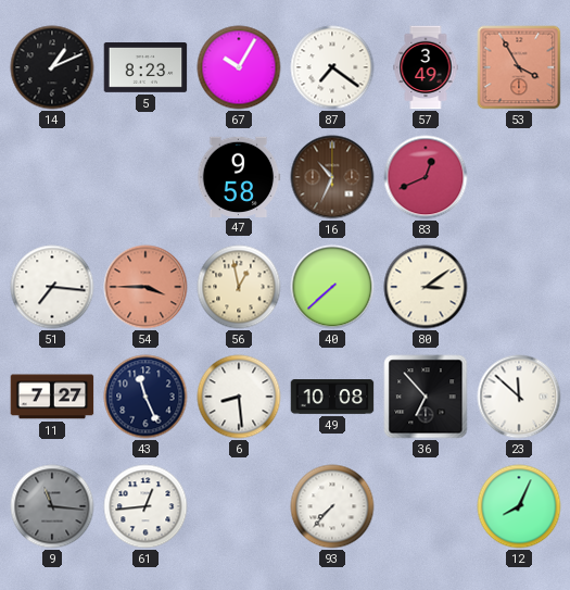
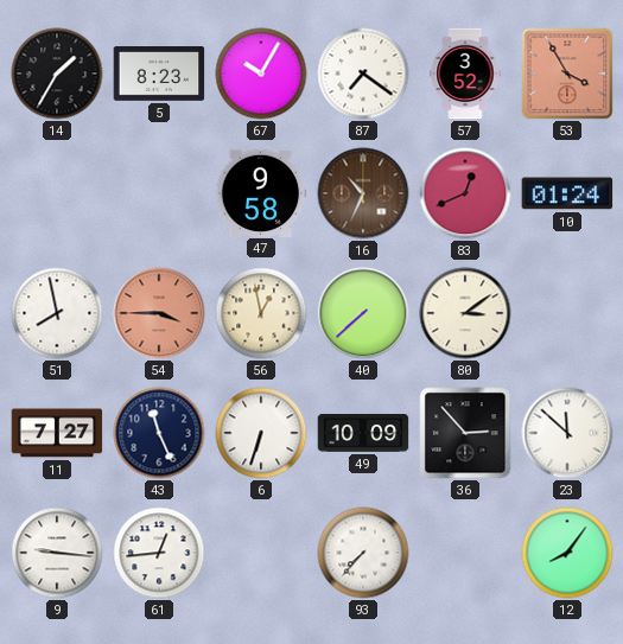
14: 1:11 -> 1:35
57: 3:49 -> 3:52
10: none -> 01:24
51: 7:16 -> 7:58
6: 8:29 -> 6:33
49: 10:08 -> 10:09
36: 6:53 -> 2:53
9: 11:16 -> 9:16
9 dial: grey -> white
12: 8:04 -> 8:06
